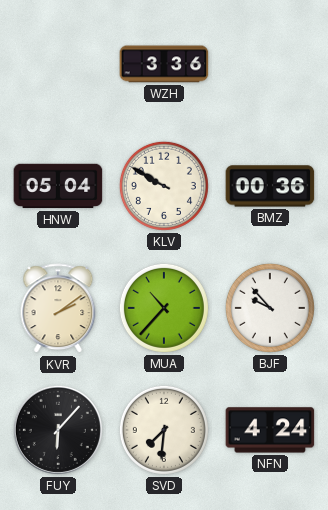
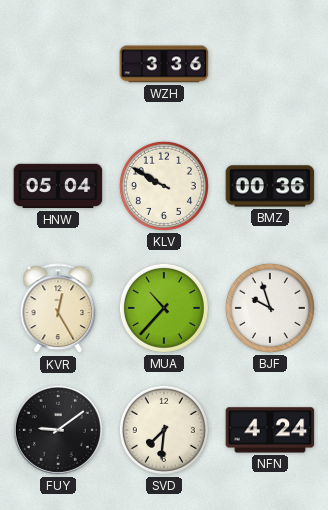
KVR: 2:09 -> 12:25
BJF: 9:53 -> 9:57
FUY: 6:07 -> 9:09
